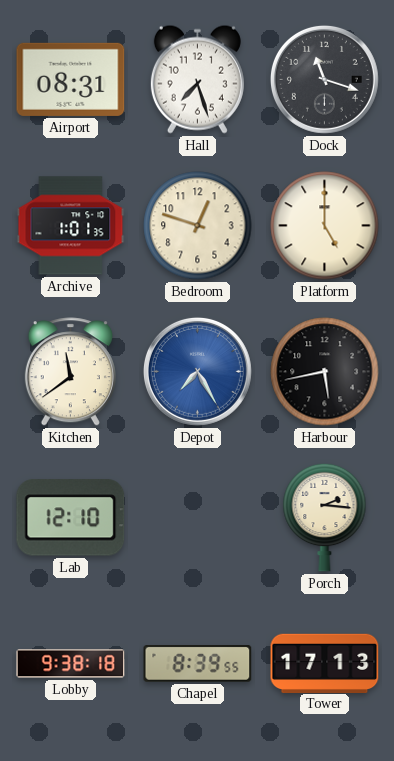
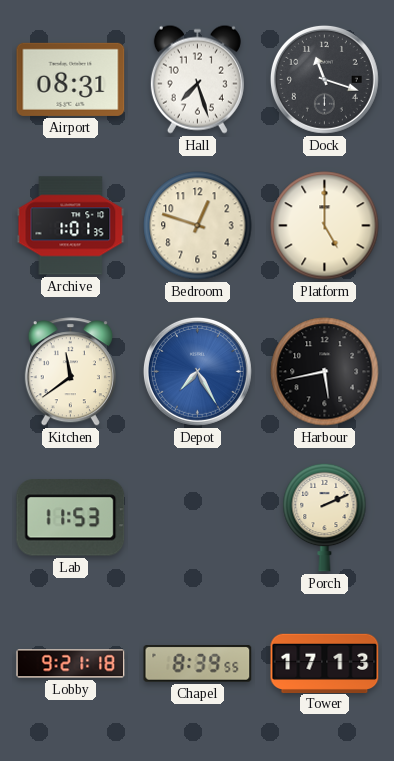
Lab: 12:10 -> 11:53
Porch: 2:16 -> 2:11
Lobby: 9:38 -> 9:21
